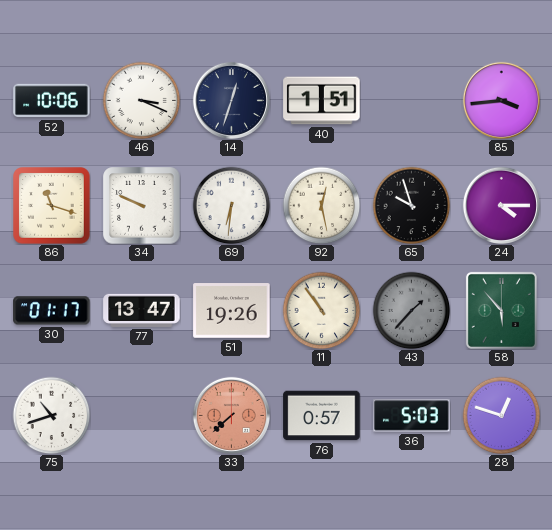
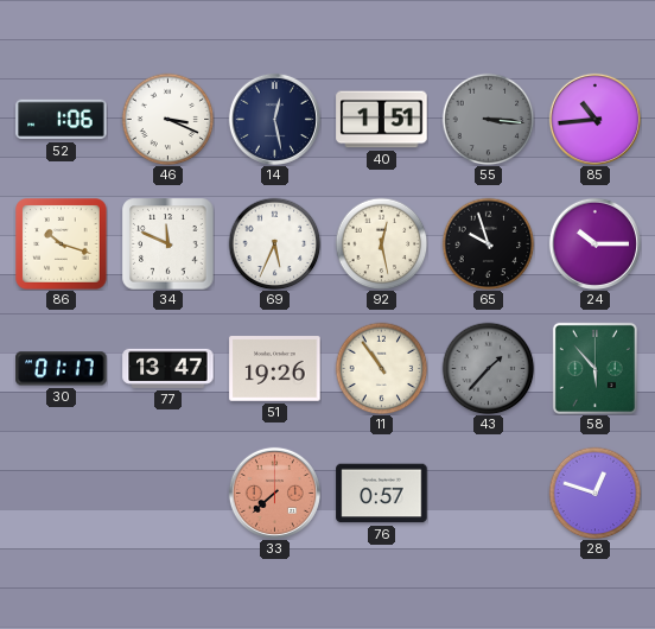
52: 10:06 -> 1:06
14: 12:33 -> 12:28
55: none -> 3:16
85: 3:44 -> 10:44
86: 11:18 -> 10:18
34: 9:49 -> 11:49
69: 6:31 -> 5:34
24: 4:15 -> 10:15
75: 10:42 -> none
36: 5:03 -> none
